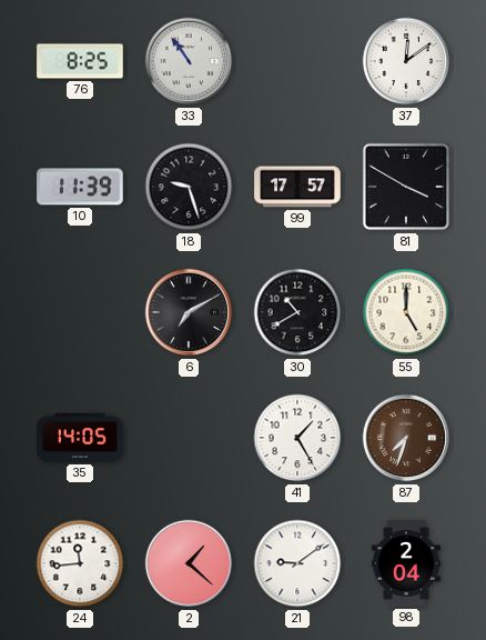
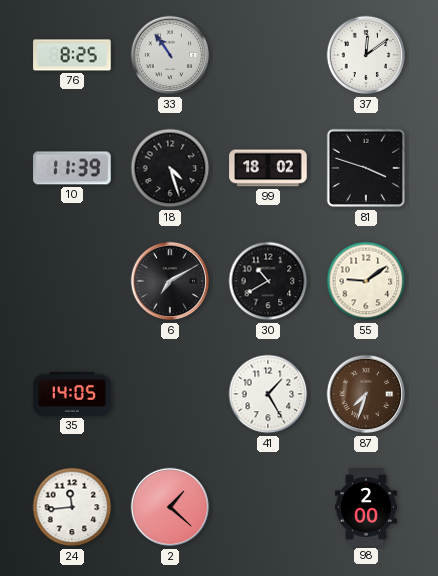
18: 9:27 -> 4:27
99: 17:57 -> 18:02
81: 3:50 -> 3:48
55: 5:00 -> 9:09
21: 9:09 -> none
98: 2:04 -> 2:00
